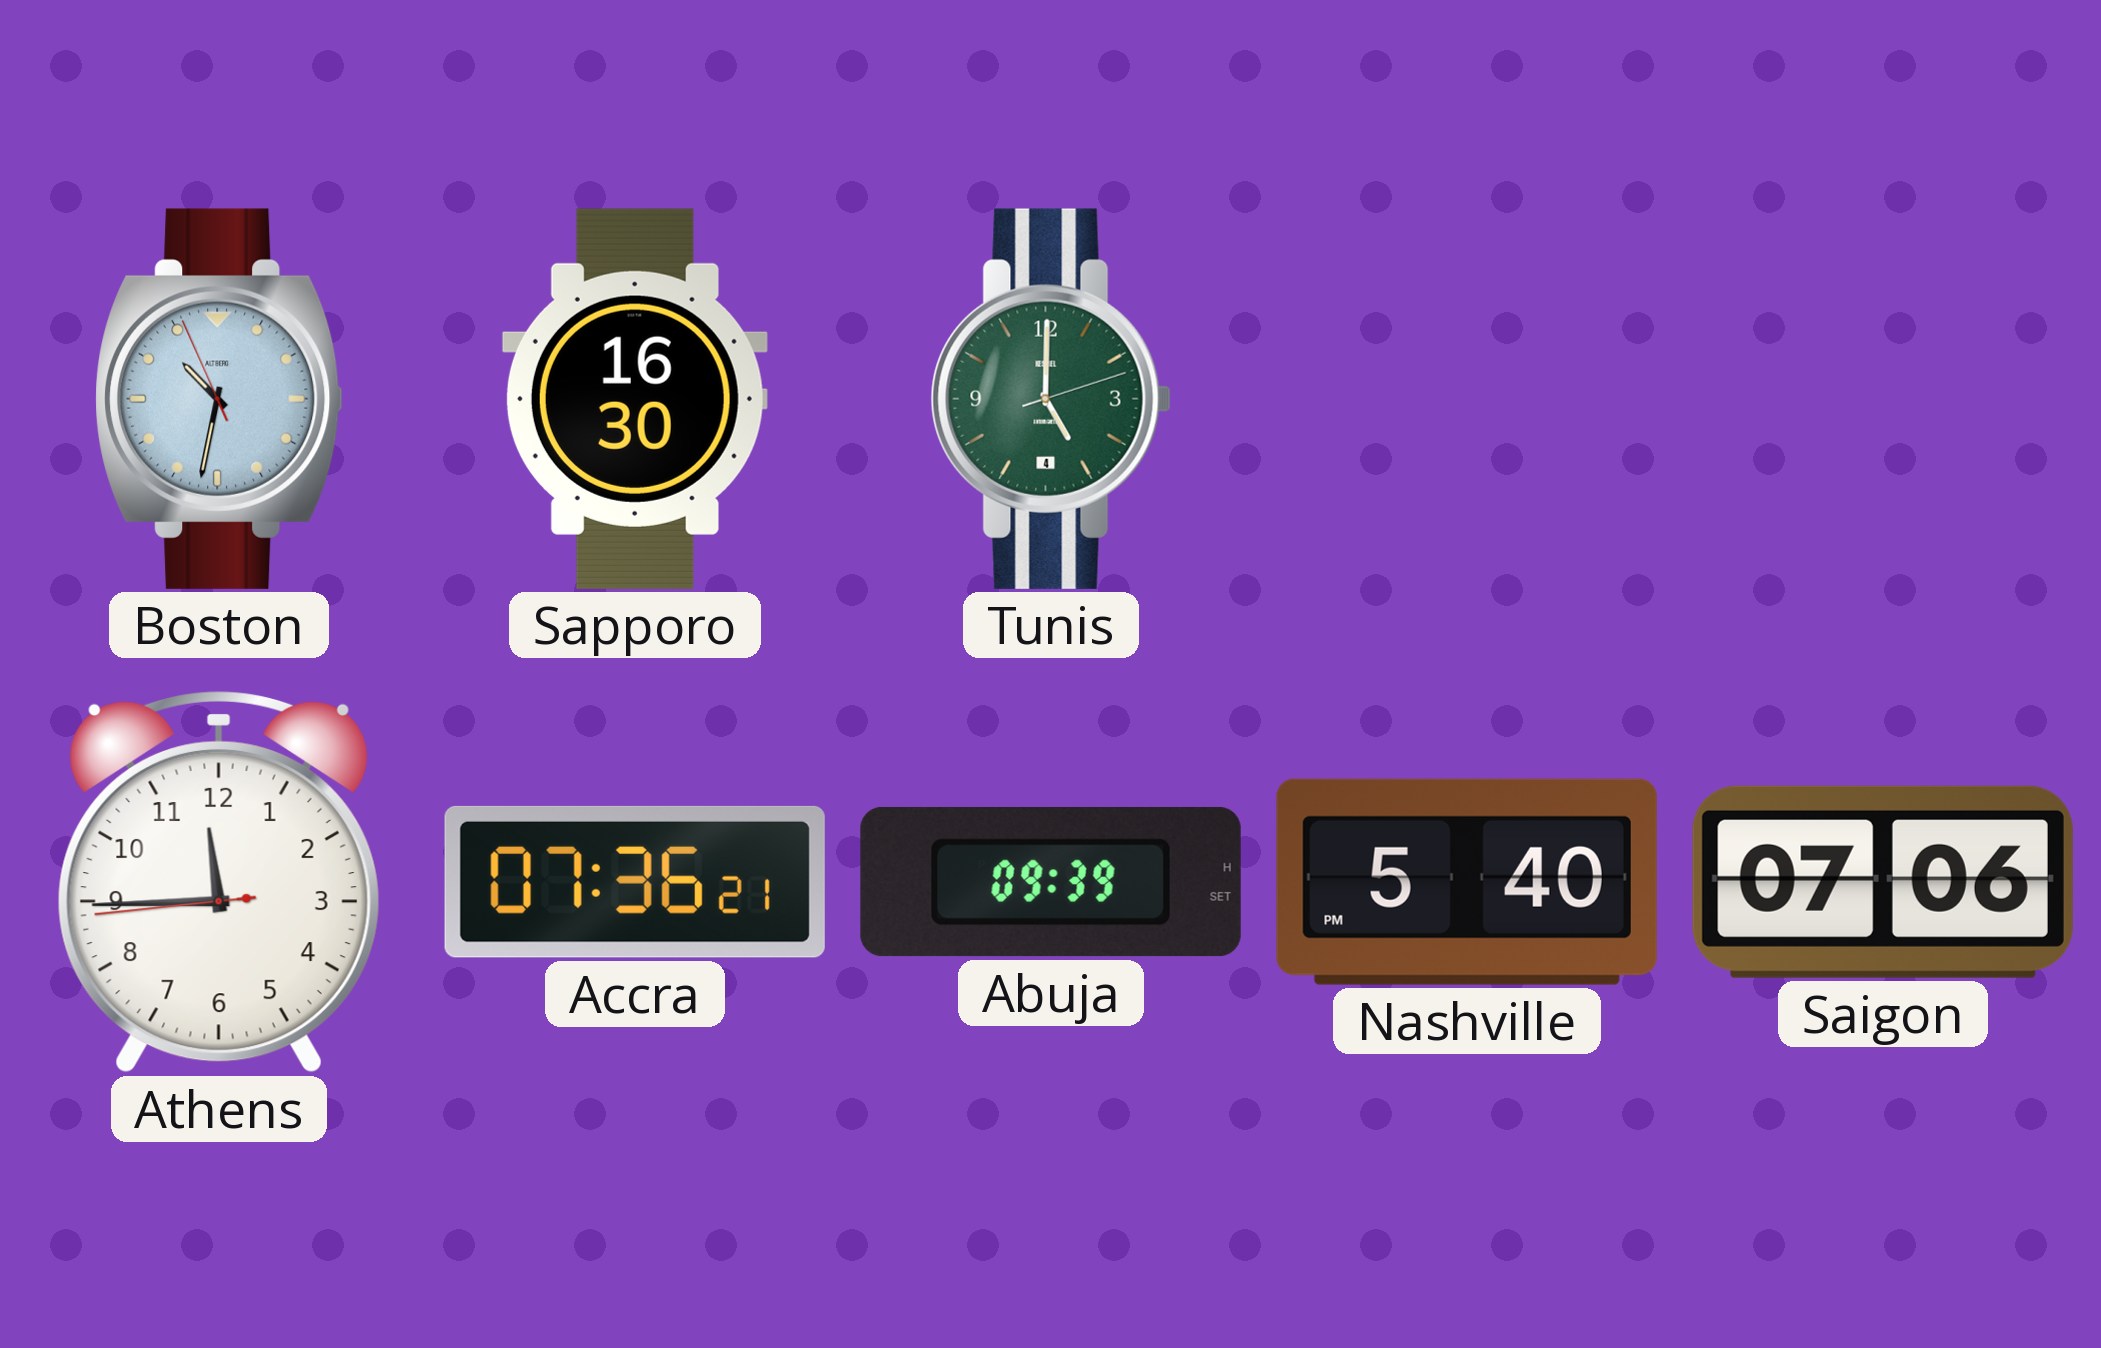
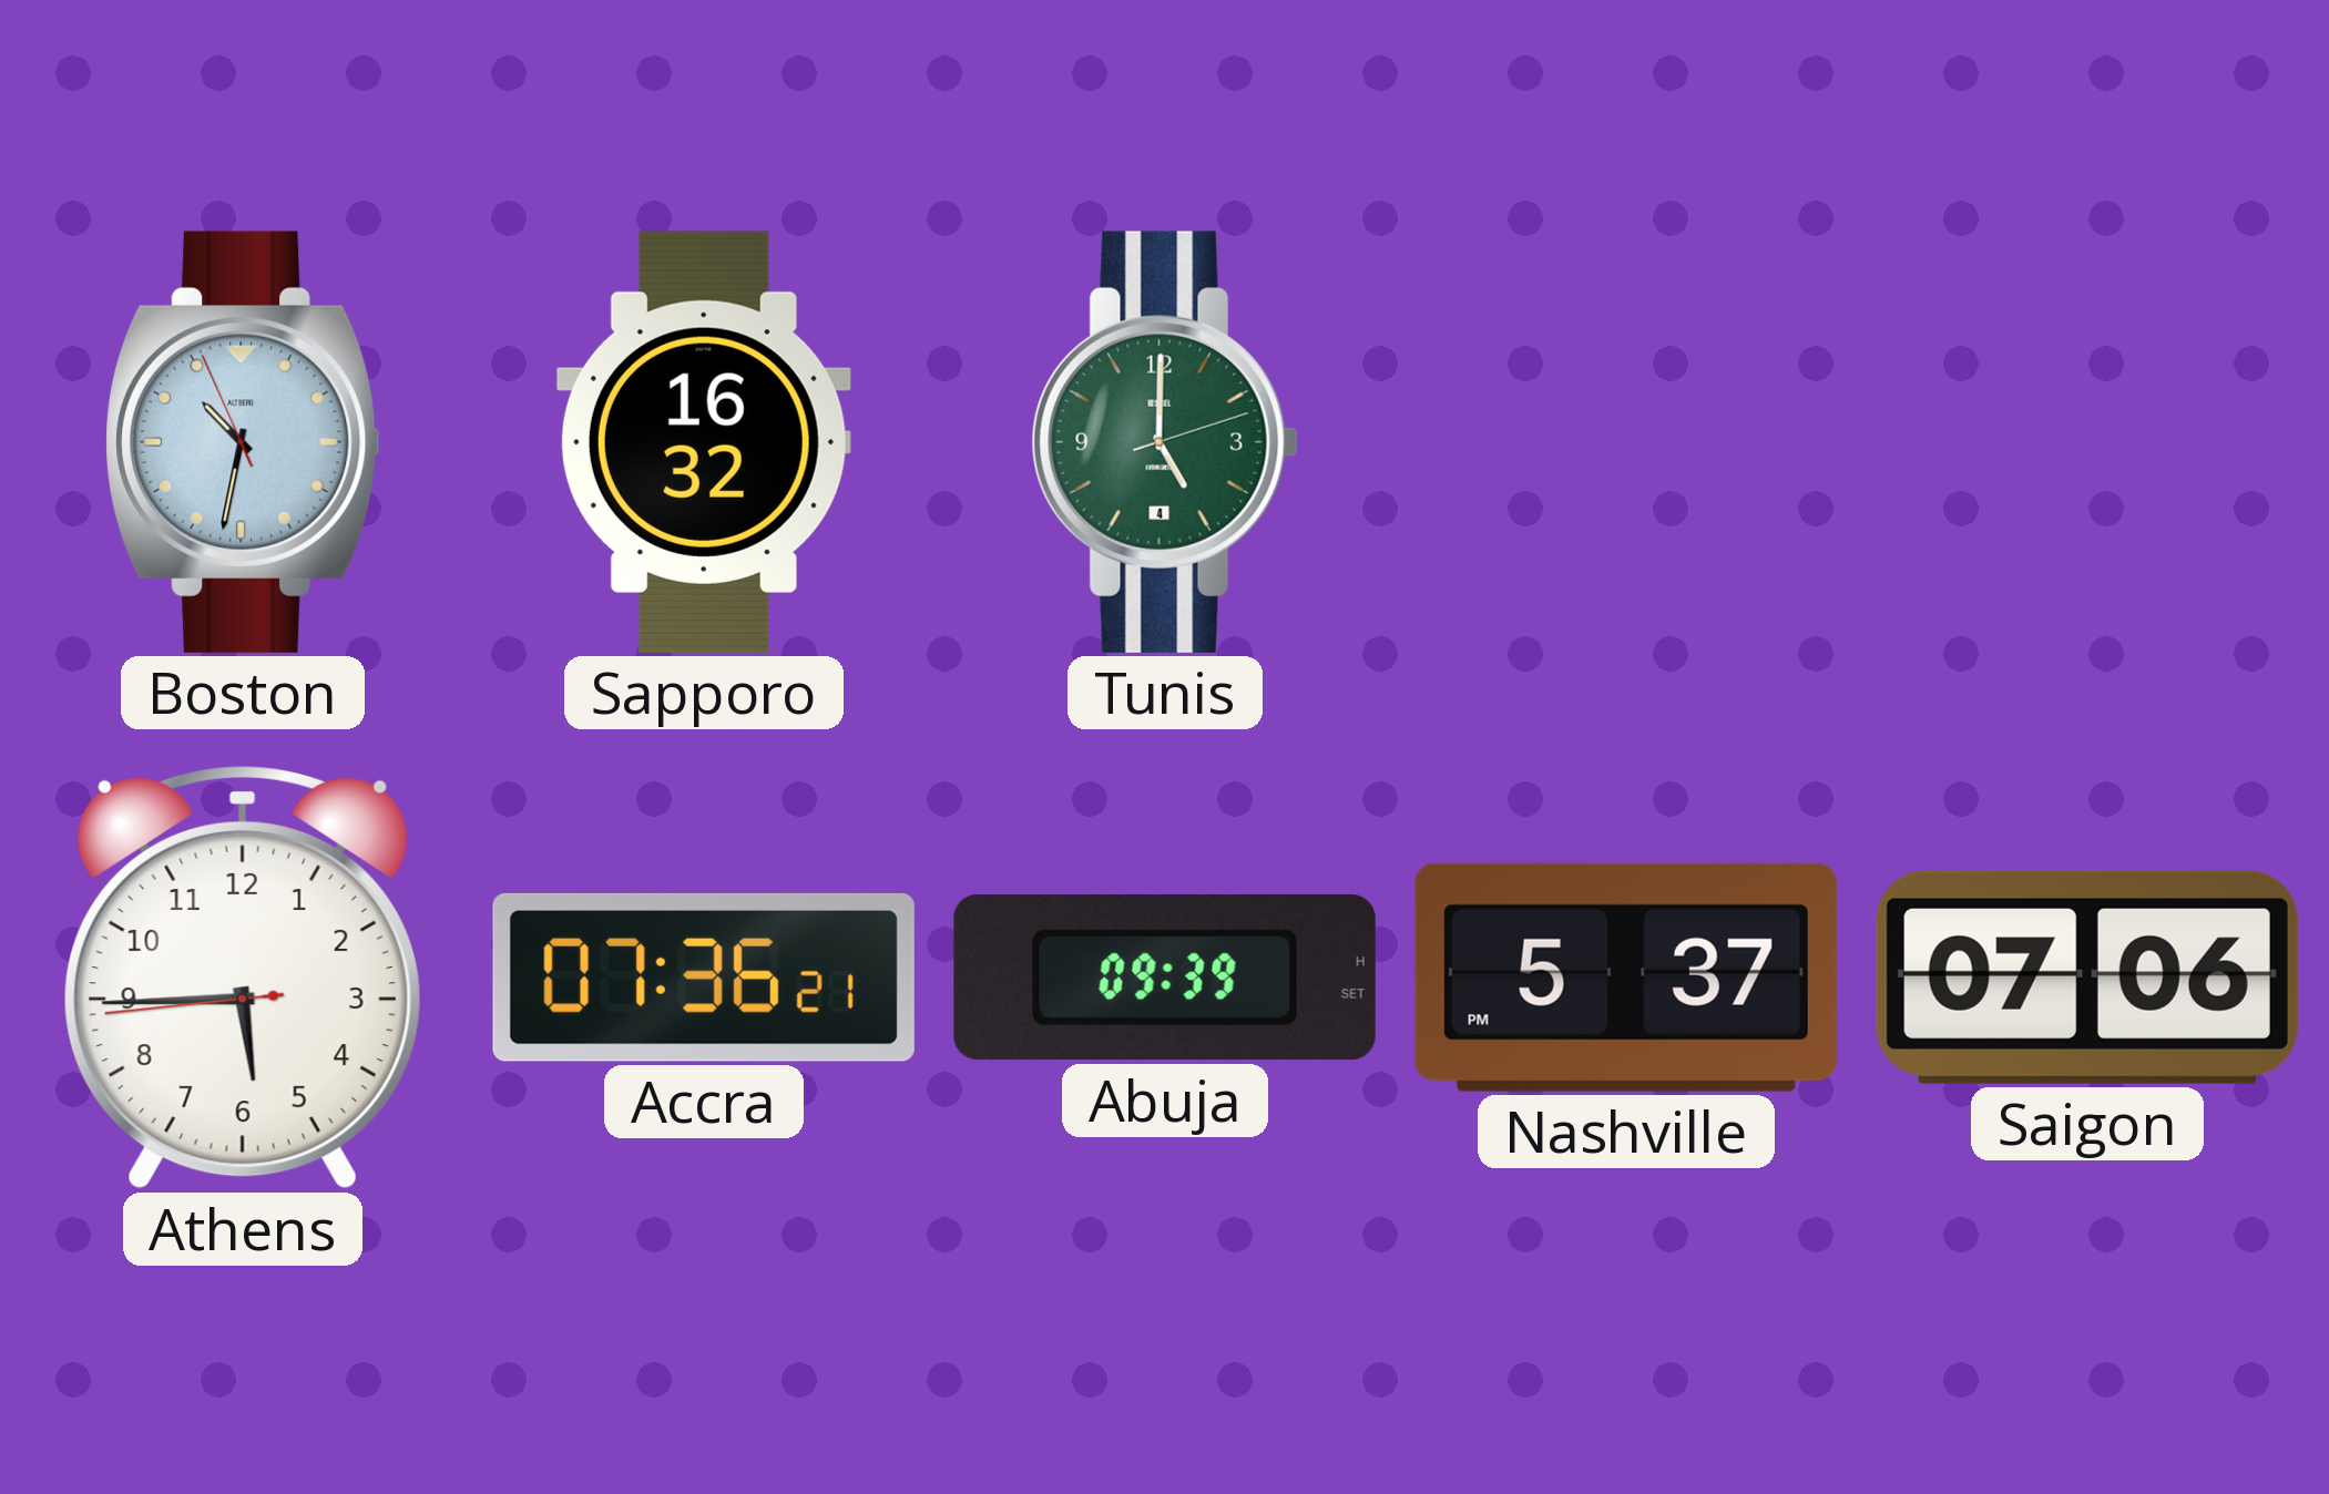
Sapporo: 16:30 -> 16:32
Athens: 11:44 -> 5:44
Nashville: 5:40 -> 5:37
